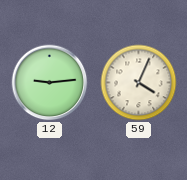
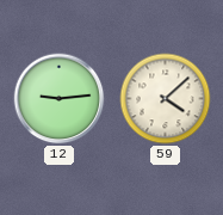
59: 4:04 -> 4:08
